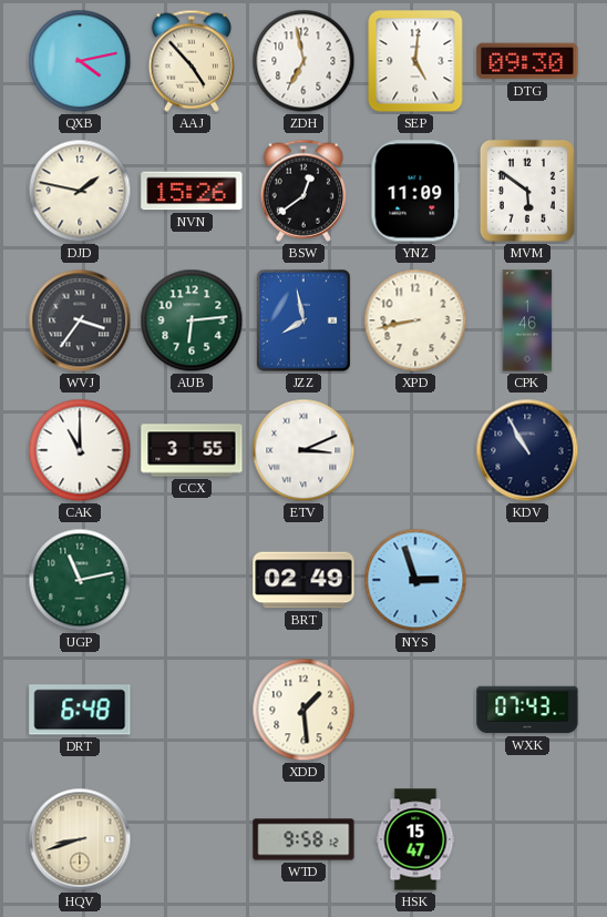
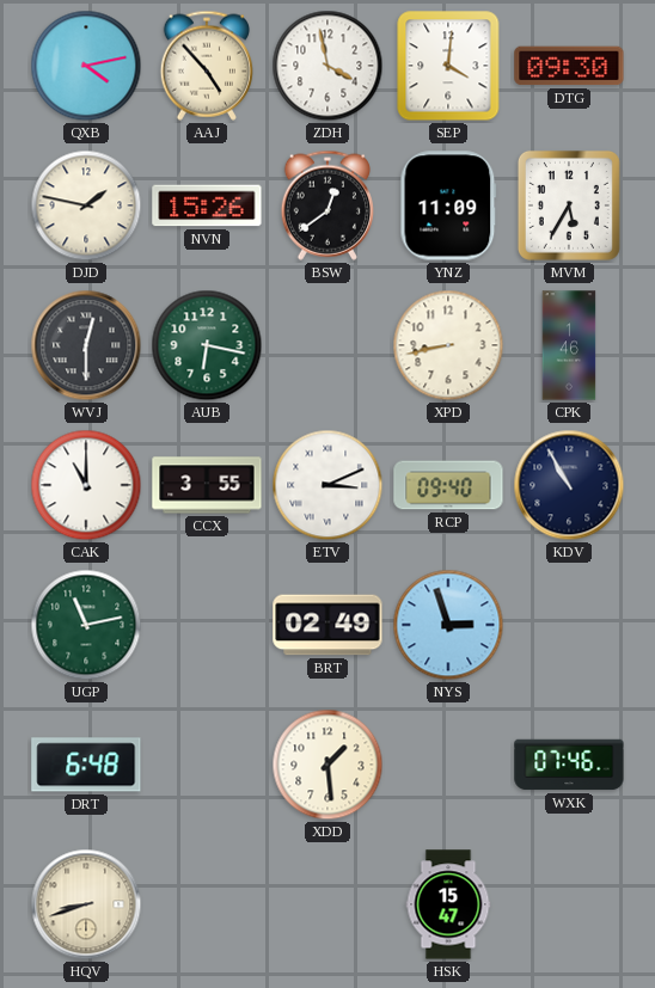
ZDH: 6:58 -> 3:58
SEP: 5:01 -> 4:01
MVM: 5:51 -> 5:35
WVJ: 3:36 -> 12:30
AUB: 6:14 -> 6:17
JZZ: 7:58 -> none
RCP: none -> 09:40
WXK: 07:43 -> 07:46
WTD: 9:58 -> none
